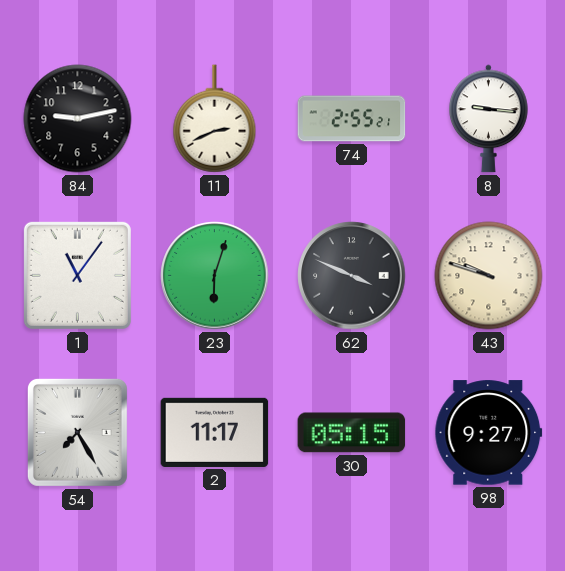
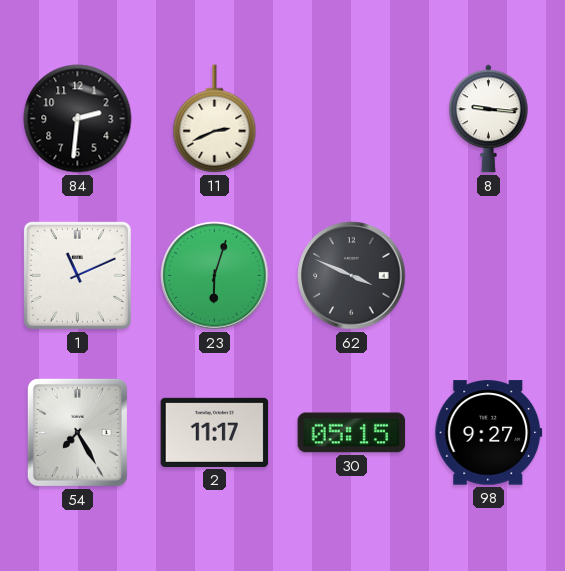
84: 9:13 -> 2:31
74: 2:55 -> none
1: 11:06 -> 11:11
43: 9:48 -> none
